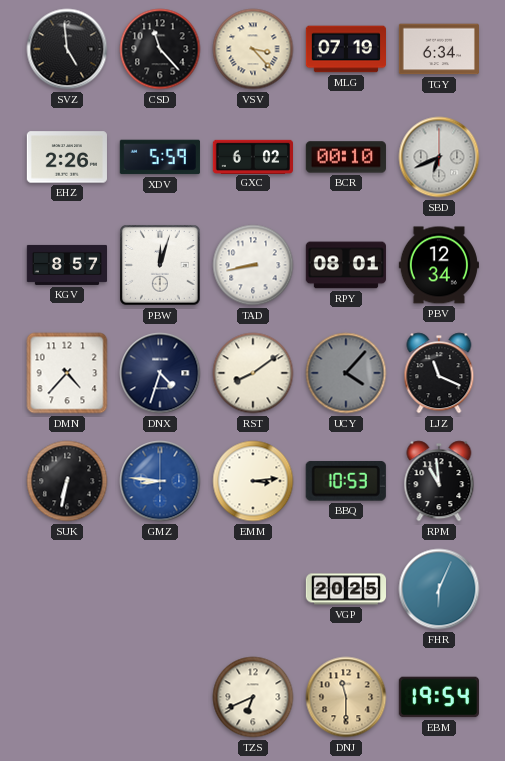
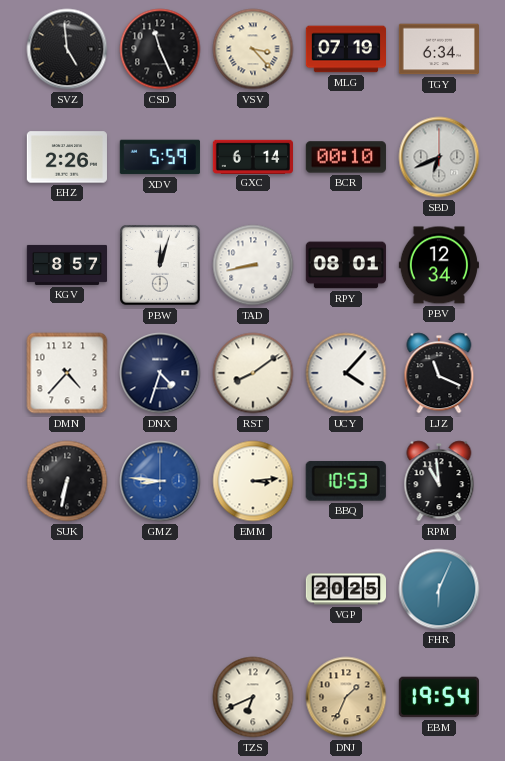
CSD: 11:23 -> 11:26
GXC: 6:02 -> 6:14
UCY dial: grey -> white
DNJ: 11:30 -> 1:34
